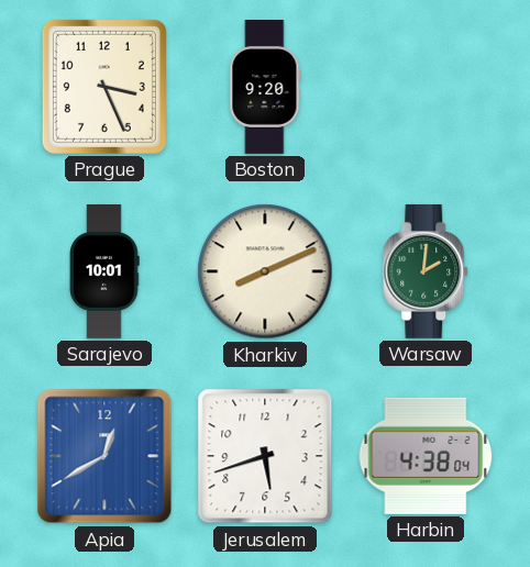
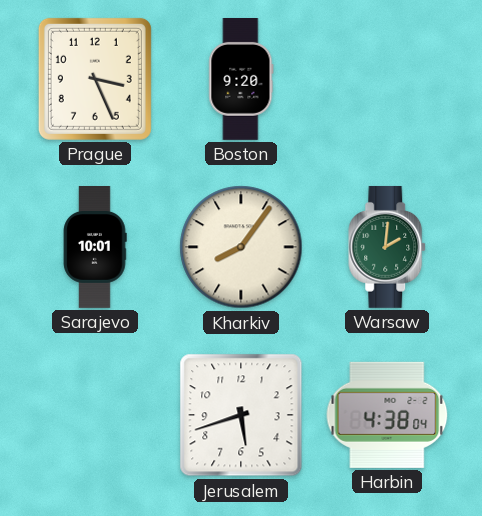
Kharkiv: 8:11 -> 8:06
Apia: 12:40 -> none
